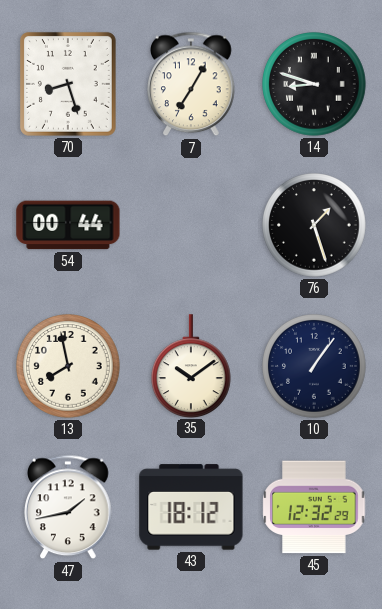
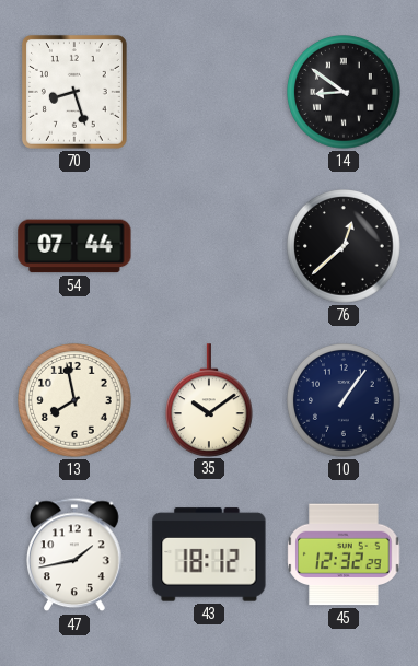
7: 7:05 -> none
14: 8:48 -> 8:51
54: 00:44 -> 07:44
76: 1:27 -> 12:38
